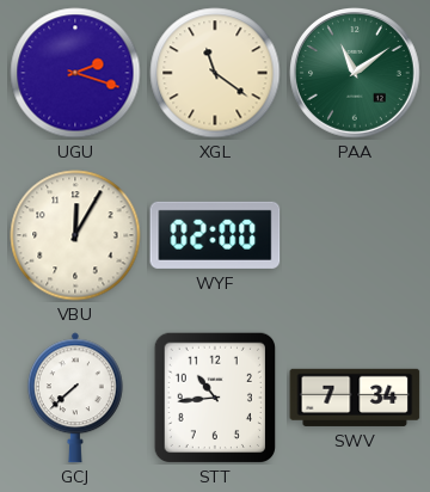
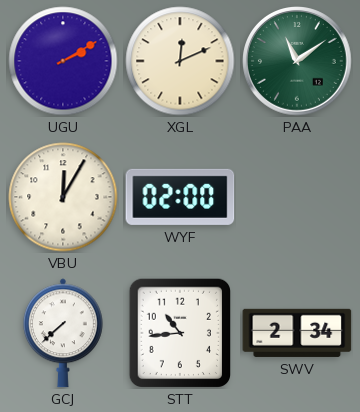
UGU: 2:18 -> 2:10
XGL: 11:21 -> 12:11
SWV: 7:34 -> 2:34
